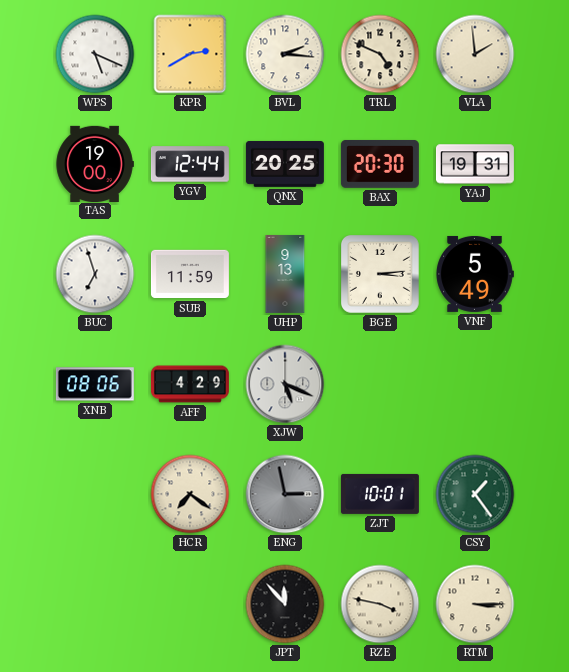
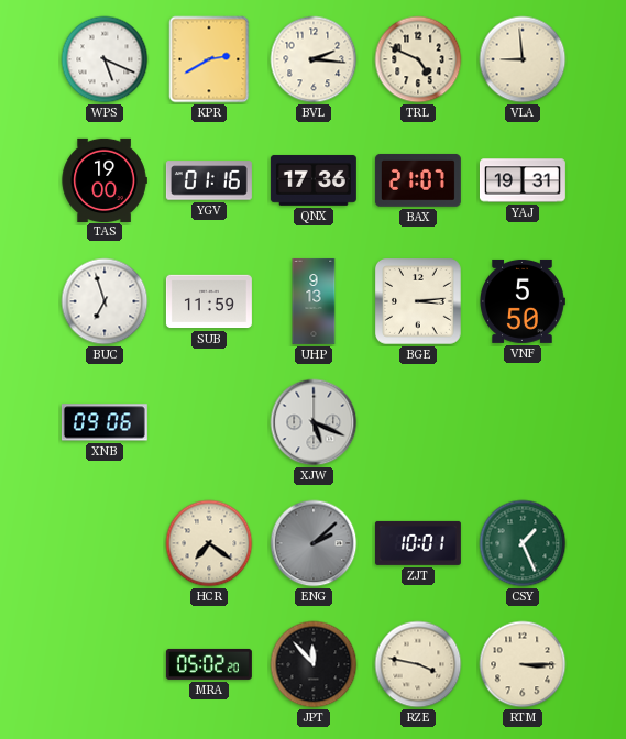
VLA: 1:59 -> 8:59
YGV: 12:44 -> 01:16
QNX: 20:25 -> 17:36
BAX: 20:30 -> 21:07
VNF: 5:49 -> 5:50
XNB: 08:06 -> 09:06
AFF: 4:29 -> none
ENG: 2:58 -> 2:08
CSY: 1:24 -> 1:26
MRA: none -> 05:02
